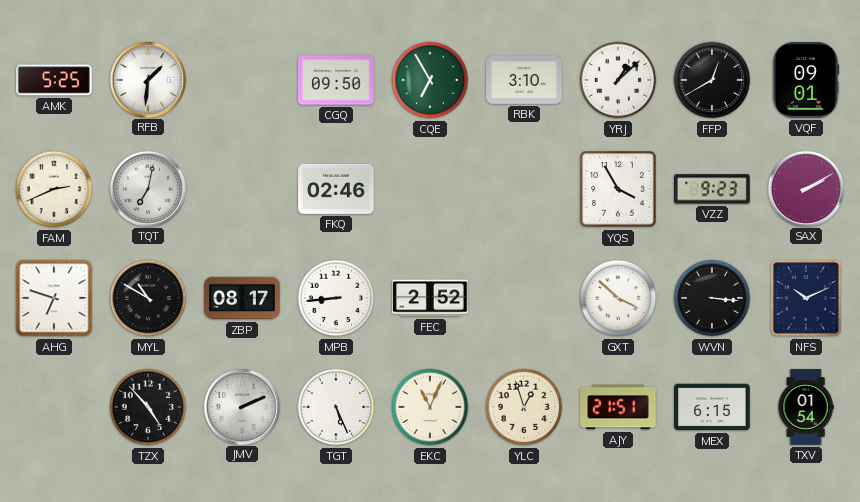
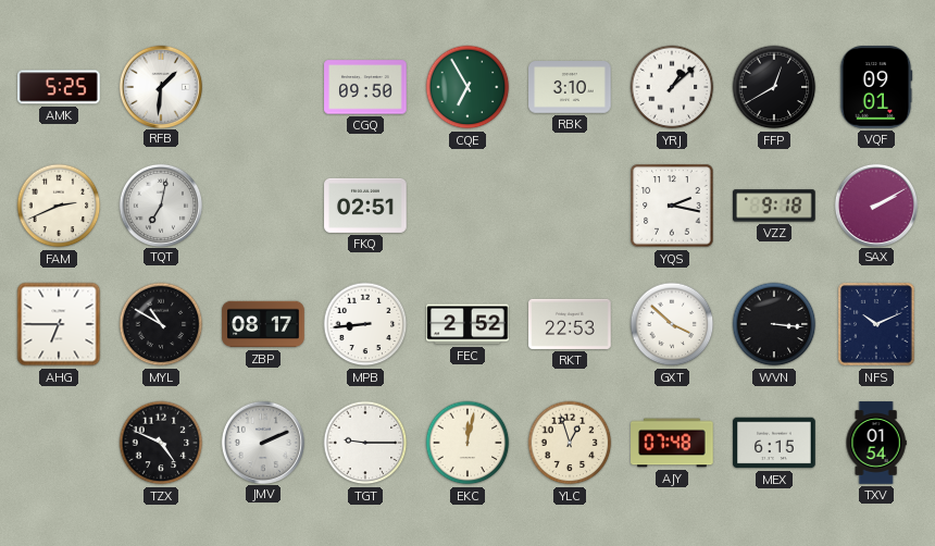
FKQ: 02:46 -> 02:51
YQS: 3:55 -> 2:17
VZZ: 9:23 -> 9:18
AHG: 6:48 -> 6:45
RKT: none -> 22:53
TZX: 4:53 -> 4:49
TGT: 5:26 -> 9:15
EKC: 11:04 -> 12:02
AJY: 21:51 -> 07:48
